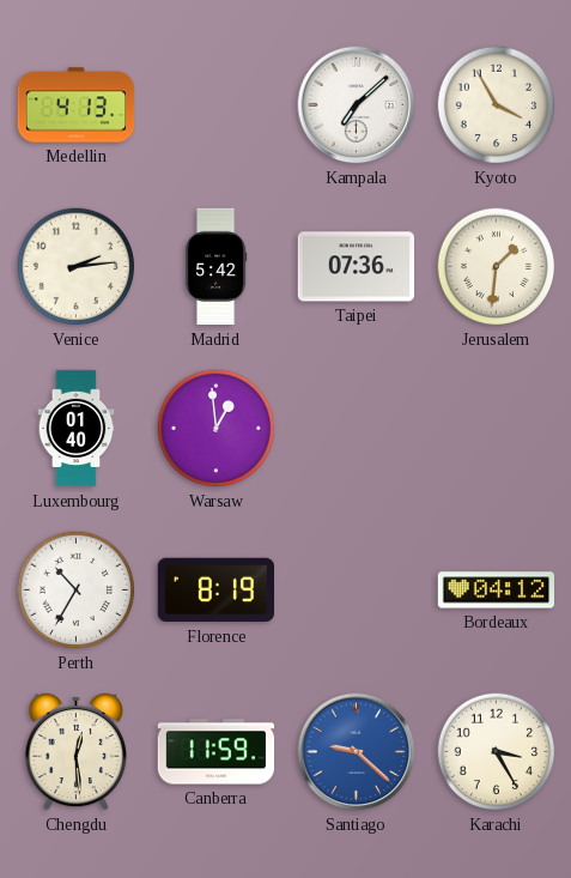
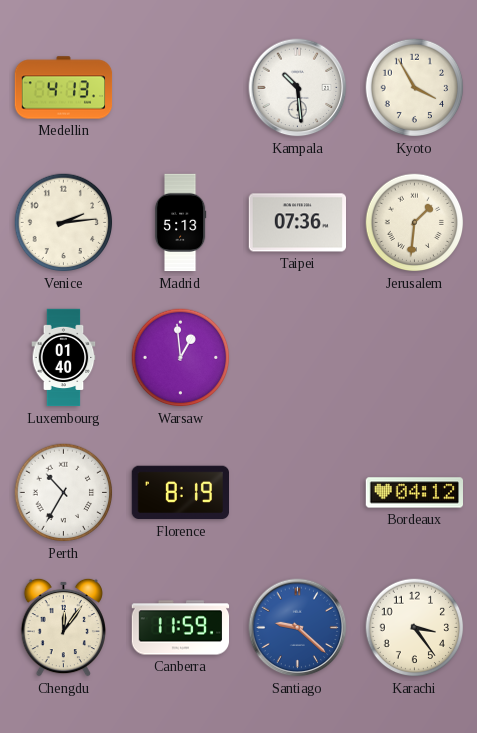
Kampala: 7:08 -> 10:29
Madrid: 5:42 -> 5:13
Chengdu: 12:29 -> 12:06
Karachi: 3:25 -> 3:24
